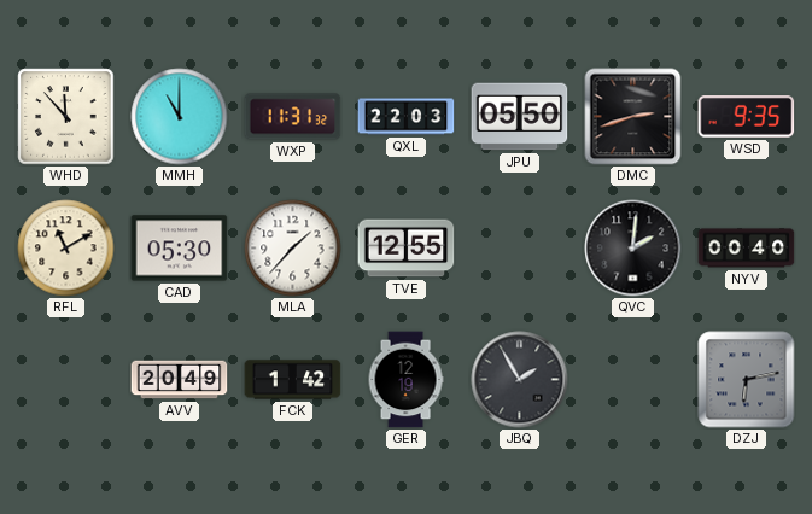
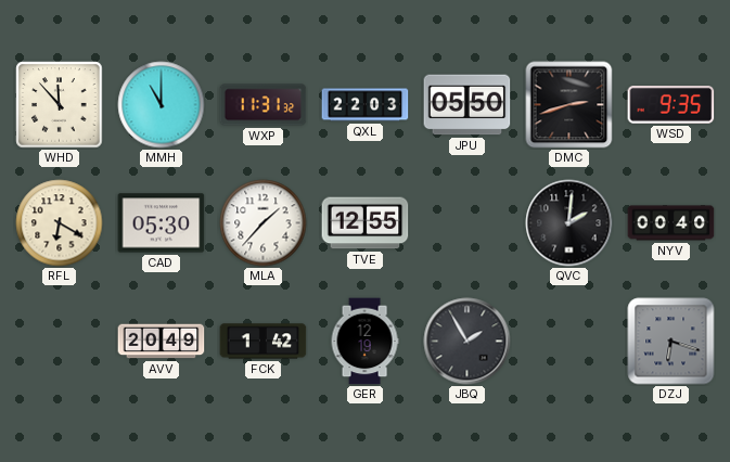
RFL: 11:10 -> 6:20
DZJ: 6:13 -> 6:18
